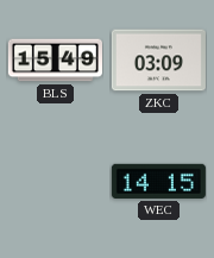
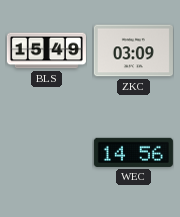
WEC: 14:15 -> 14:56
